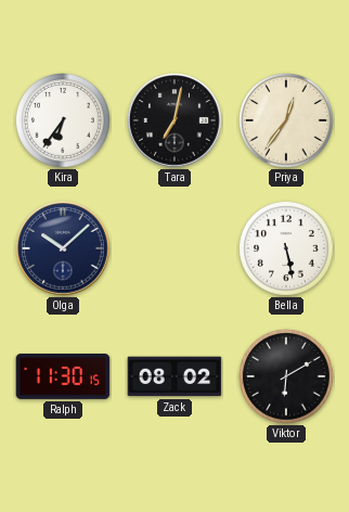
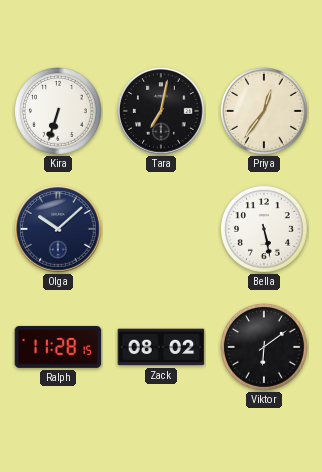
Kira: 6:36 -> 6:33
Ralph: 11:30 -> 11:28
Viktor: 6:10 -> 6:09
